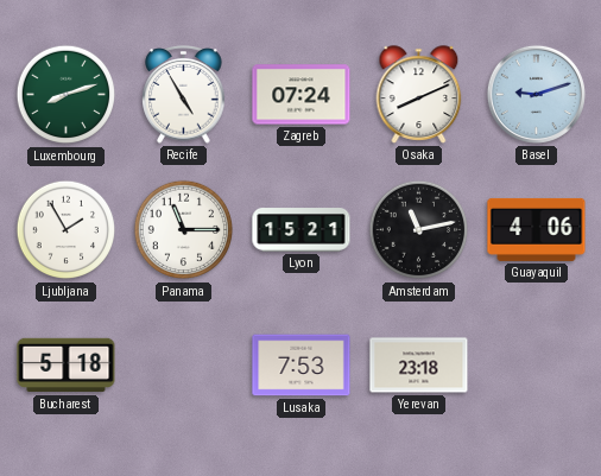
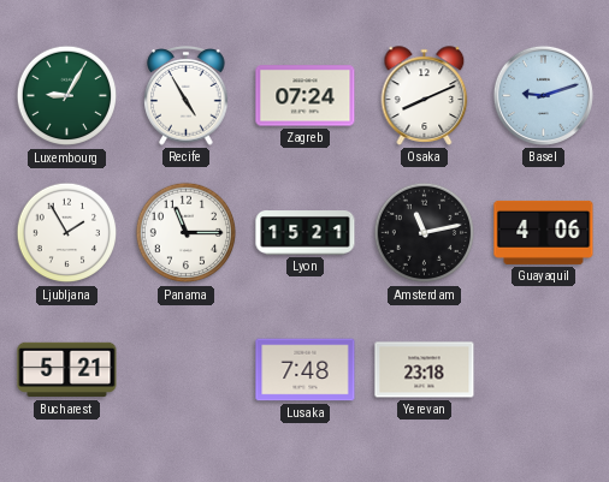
Luxembourg: 8:12 -> 9:05
Bucharest: 5:18 -> 5:21
Lusaka: 7:53 -> 7:48
